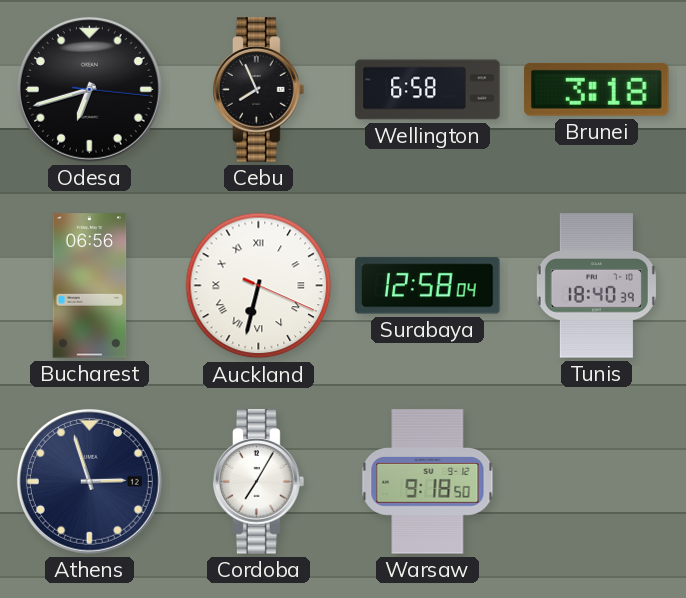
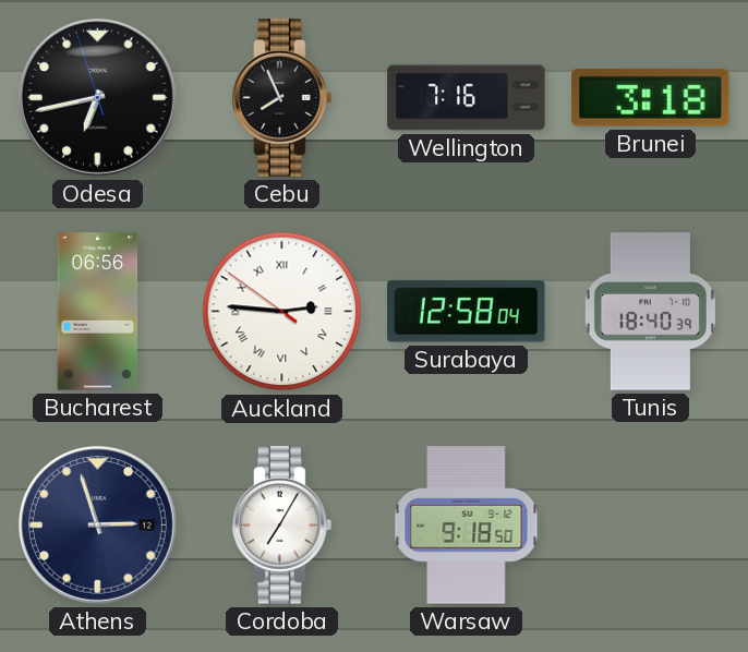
Odesa: 6:42:16 -> 6:42:57
Wellington: 6:58 -> 7:16
Auckland: 6:32 -> 2:45
